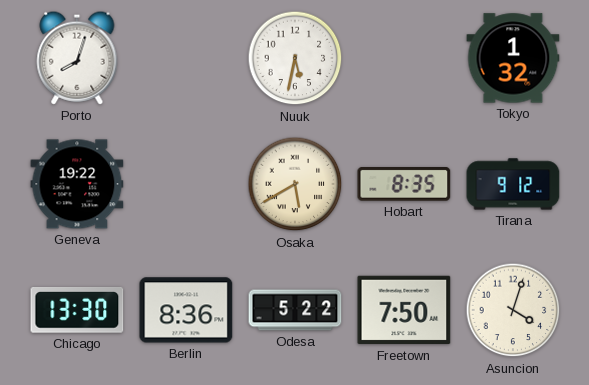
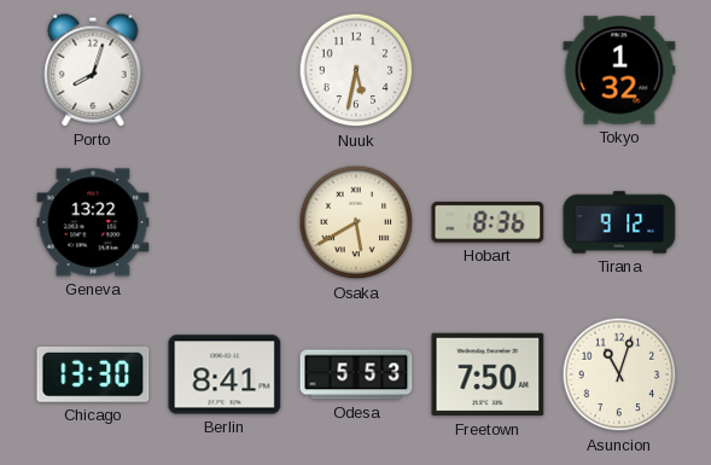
Geneva: 19:22 -> 13:22
Hobart: 8:35 -> 8:36
Berlin: 8:36 -> 8:41
Odesa: 5:22 -> 5:53
Asuncion: 4:03 -> 11:03
